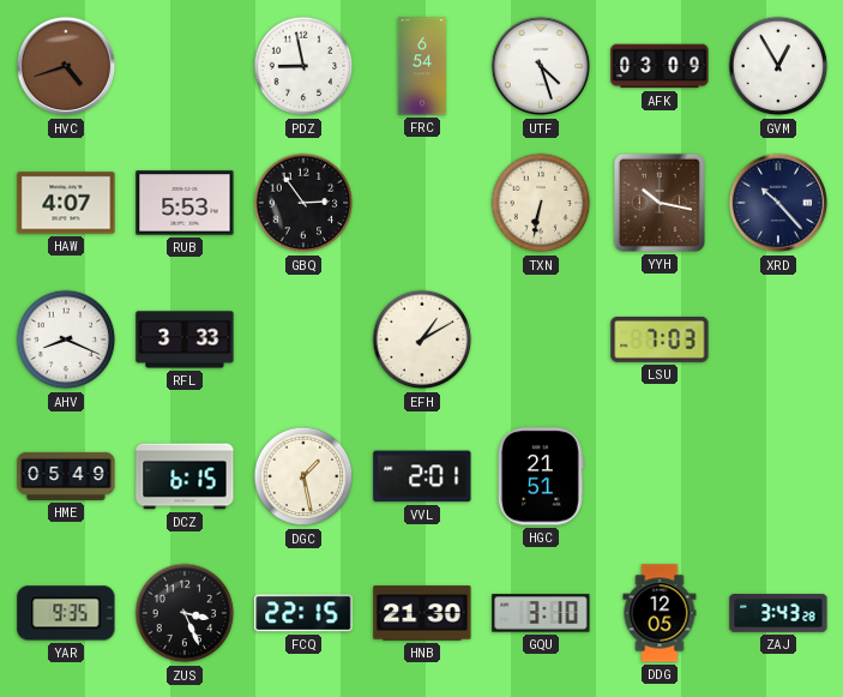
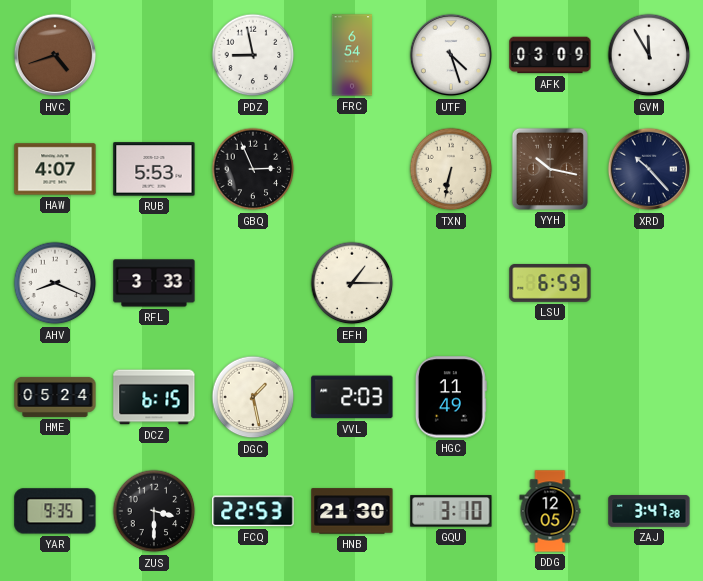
GVM: 12:55 -> 11:55
GBQ: 2:54 -> 2:56
EFH: 1:10 -> 1:15
LSU: 7:03 -> 6:59
HME: 05:49 -> 05:24
VVL: 2:01 -> 2:03
HGC: 21:51 -> 11:49
ZUS: 3:26 -> 3:30
FCQ: 22:15 -> 22:53
ZAJ: 3:43 -> 3:47
